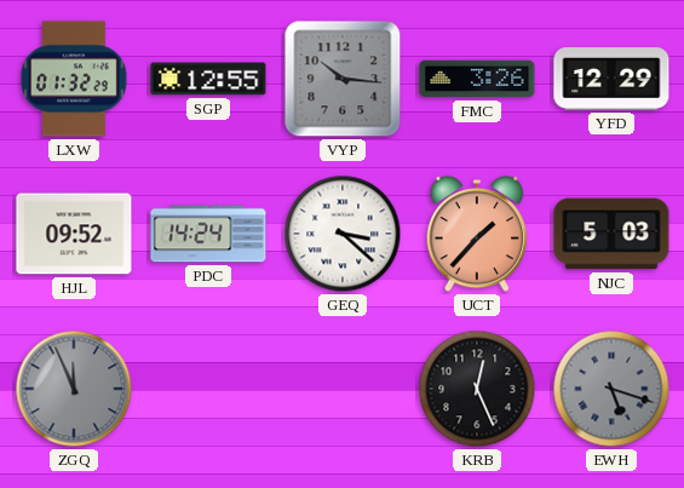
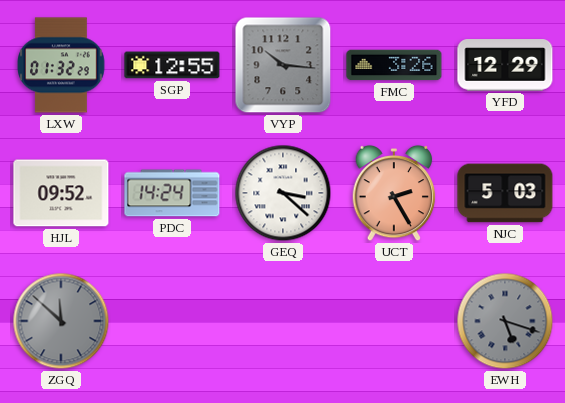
UCT: 1:37 -> 2:25
ZGQ: 11:56 -> 11:52
KRB: 12:26 -> none
